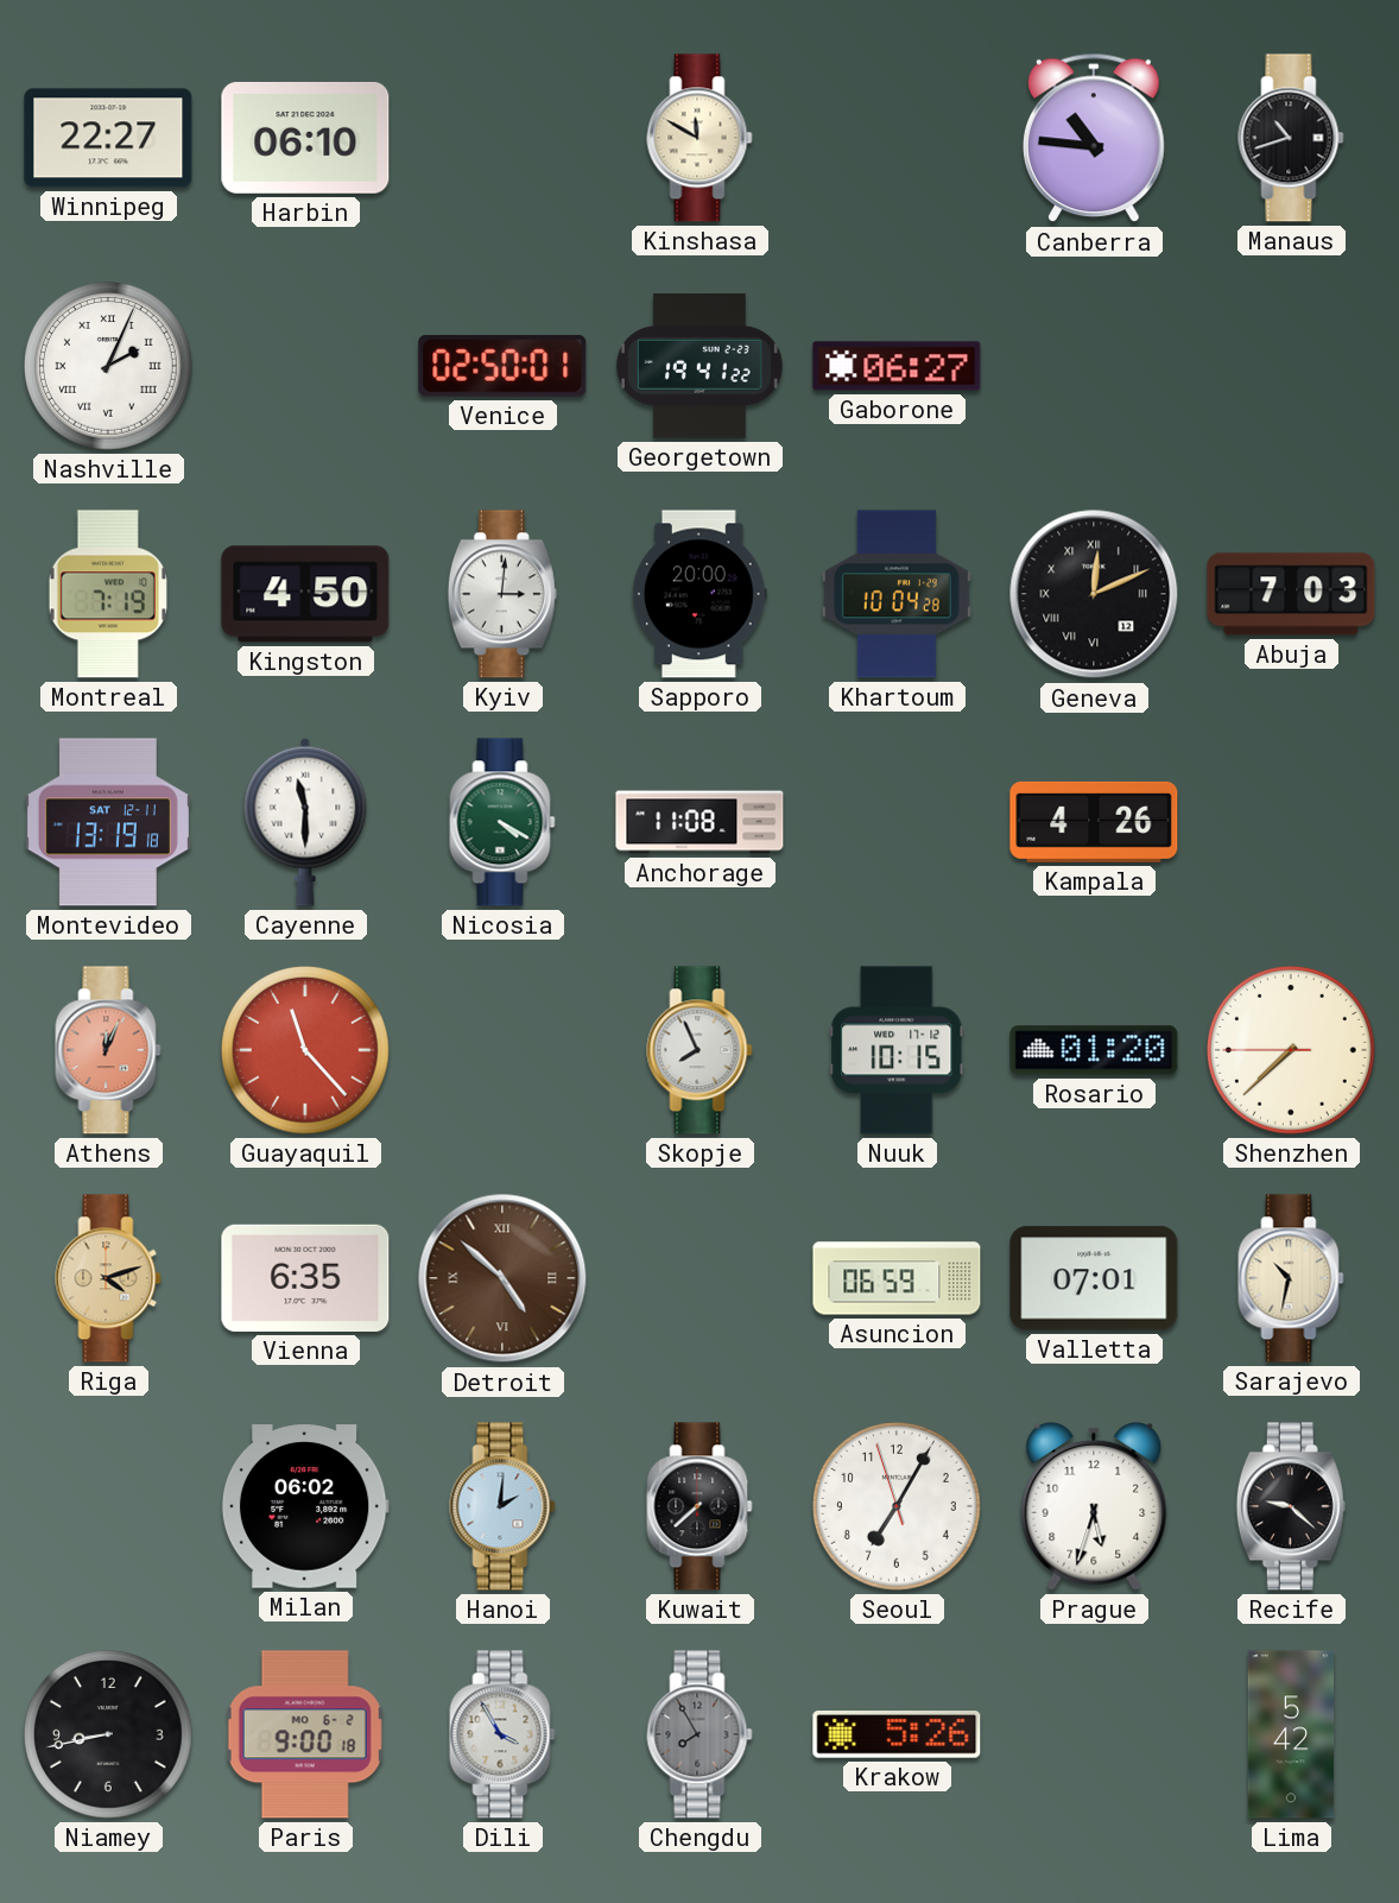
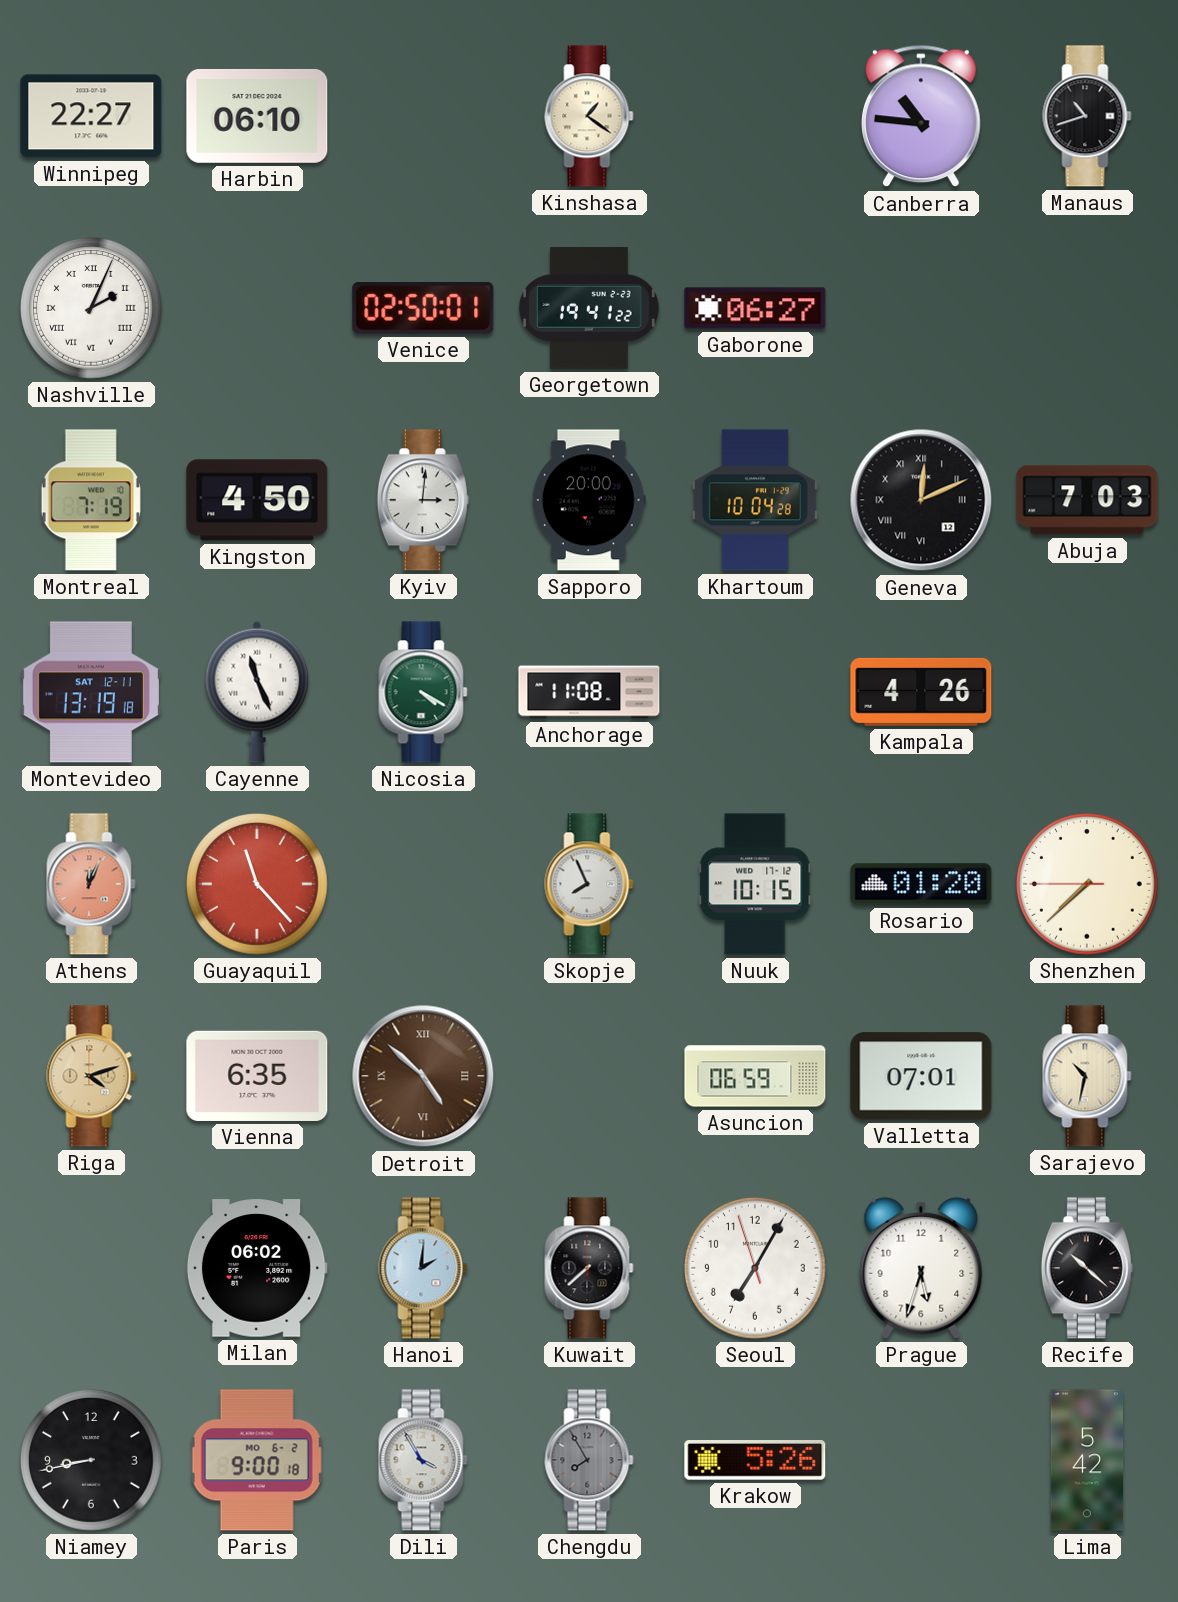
Kinshasa: 11:50 -> 1:21
Cayenne: 11:30 -> 11:26
Recife: 9:22 -> 10:22
